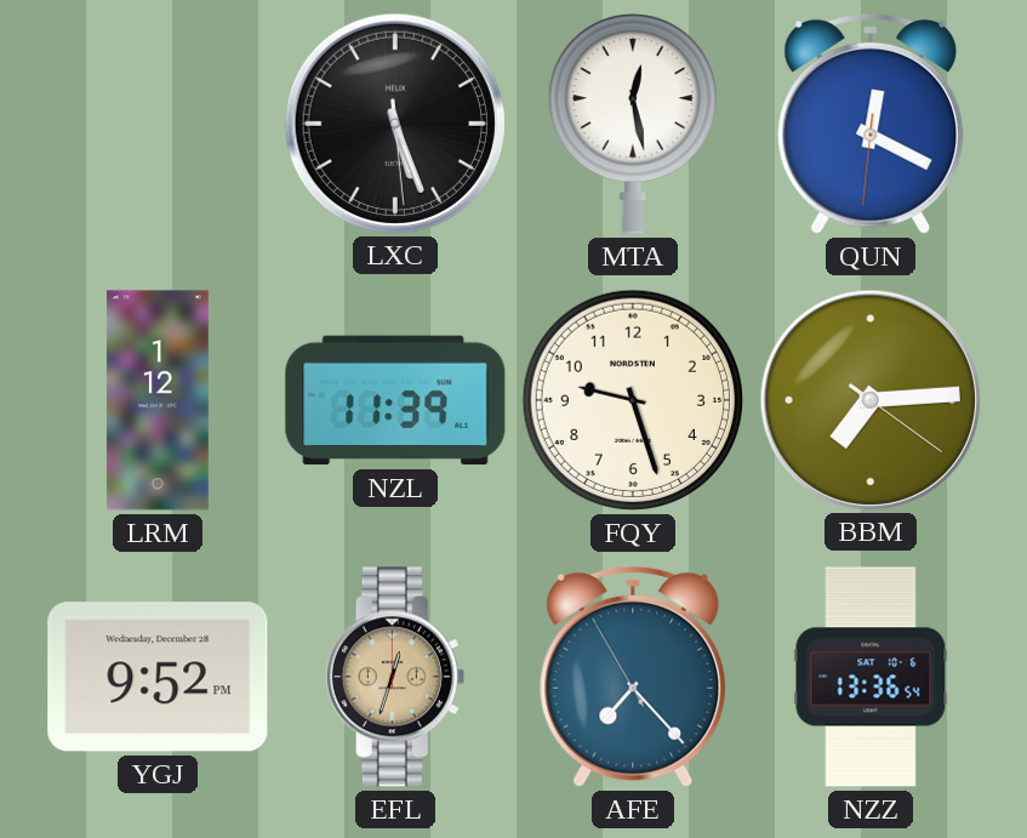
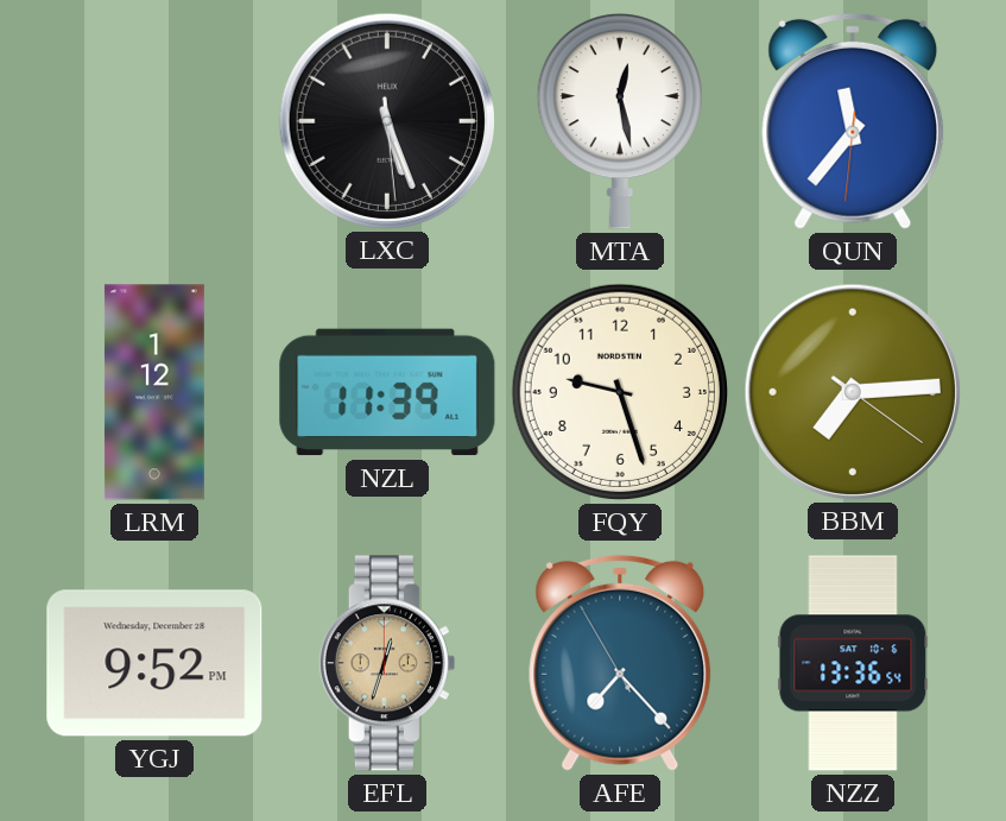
QUN: 12:19 -> 11:36
